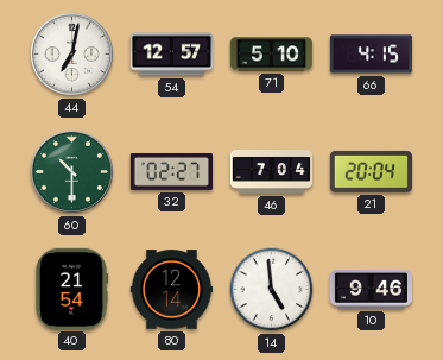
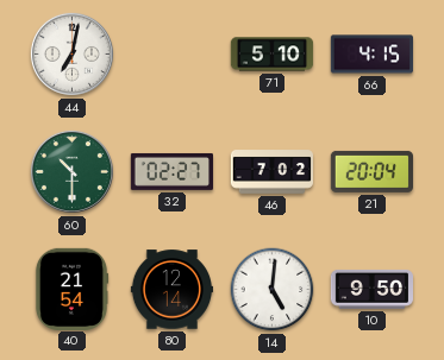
54: 12:57 -> none
46: 7:04 -> 7:02
14: 4:59 -> 5:01
10: 9:46 -> 9:50
